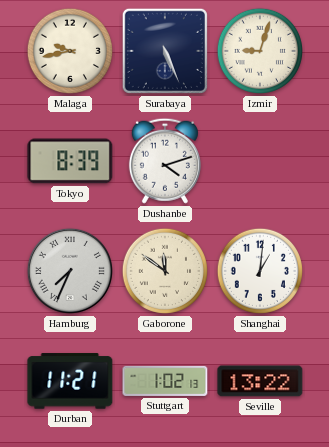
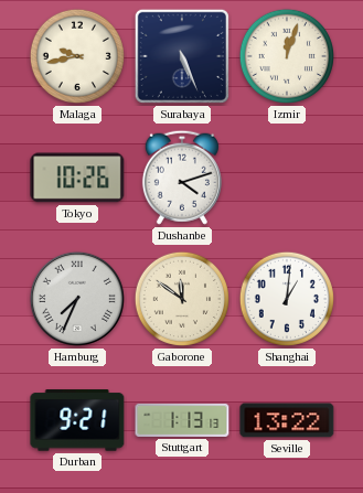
Izmir: 9:03 -> 12:03
Tokyo: 8:39 -> 10:26
Durban: 11:21 -> 9:21
Stuttgart: 1:02 -> 1:13
